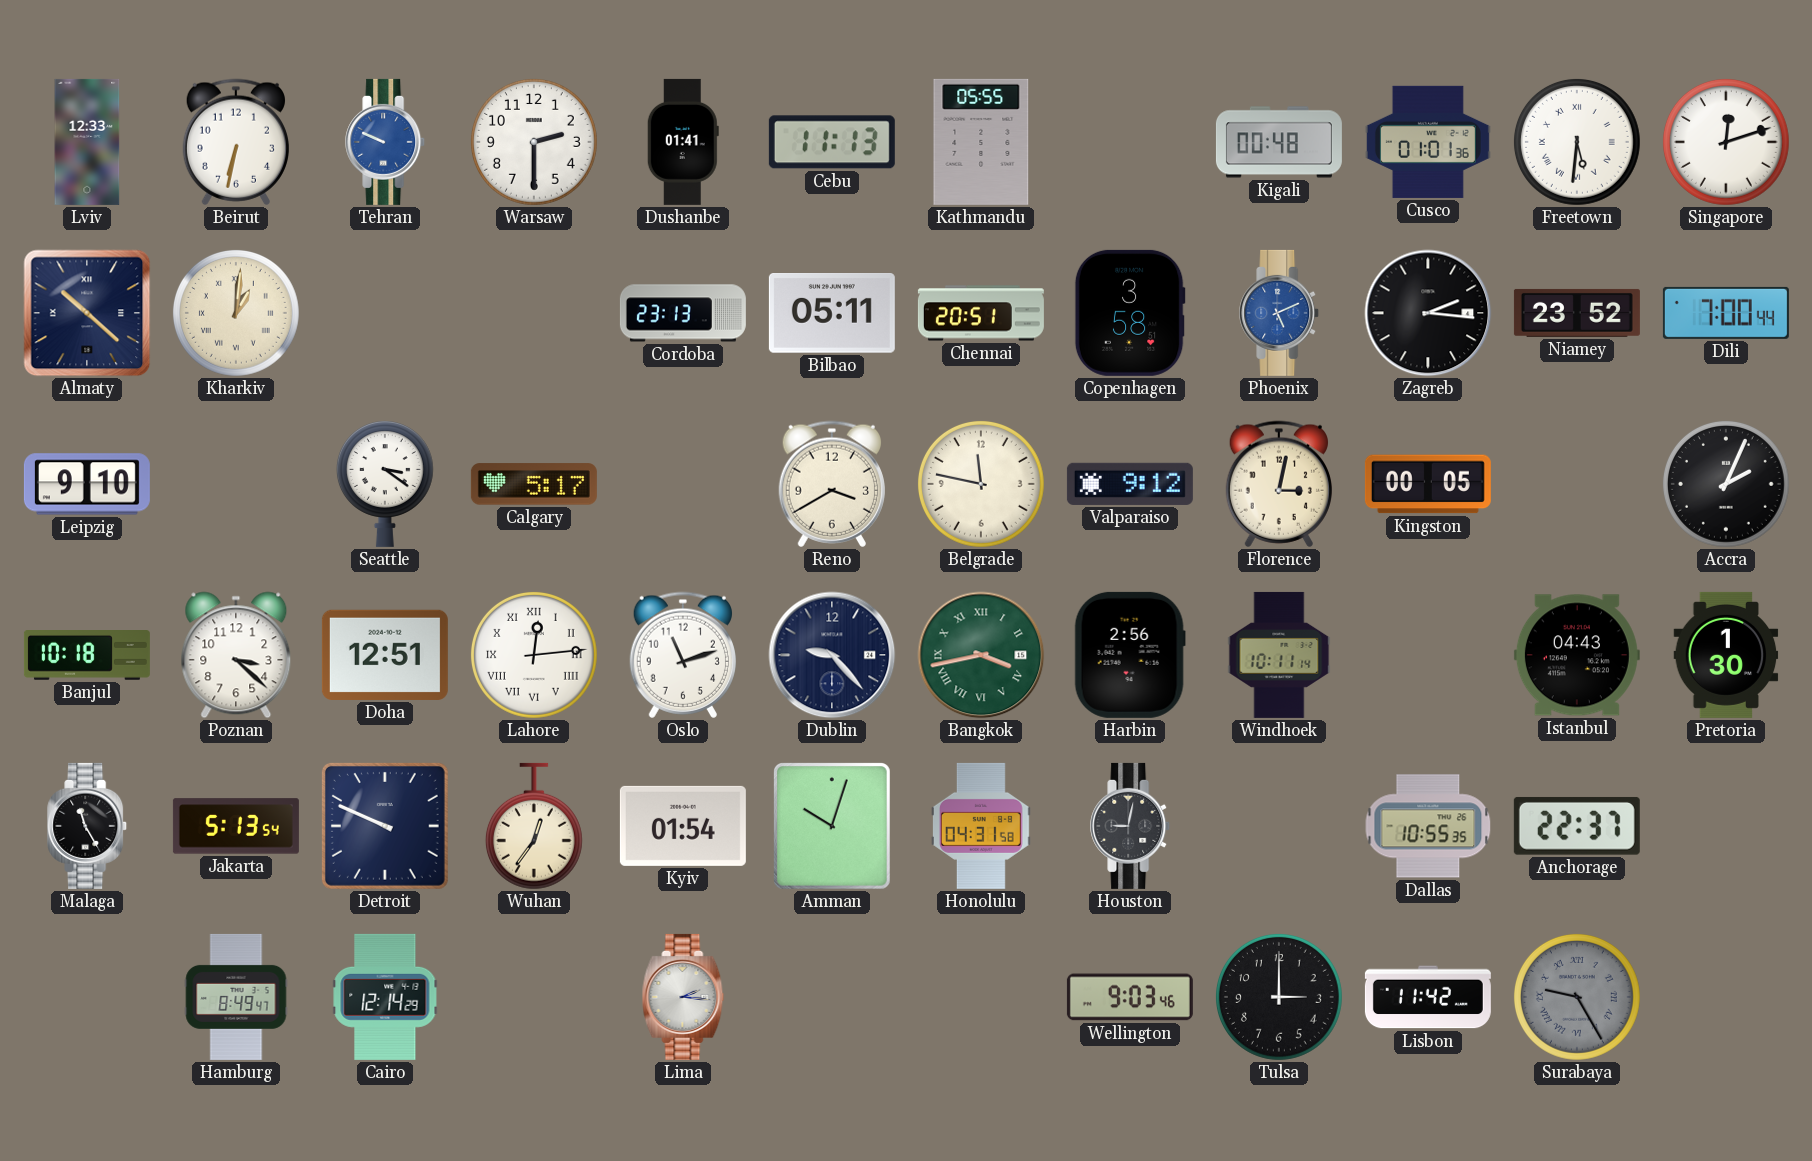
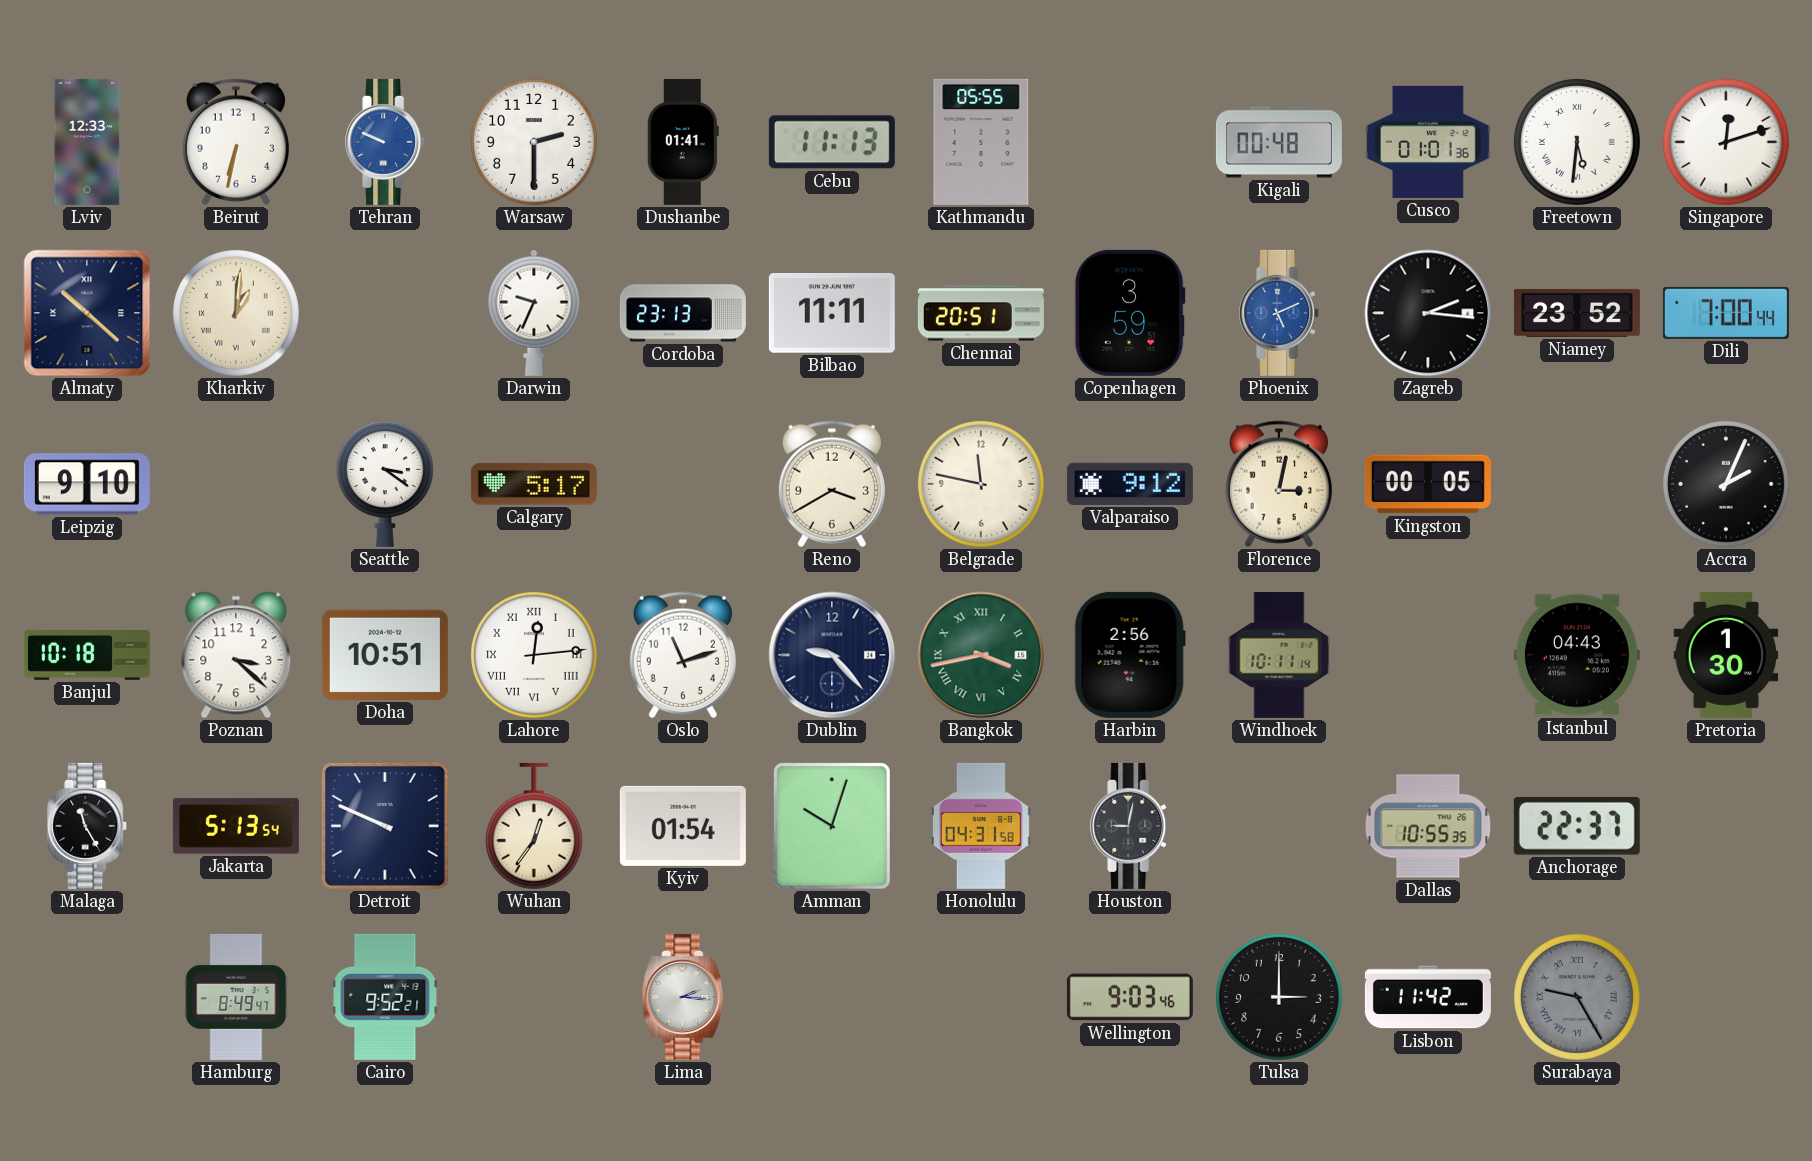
Darwin: none -> 9:34
Bilbao: 05:11 -> 11:11
Copenhagen: 3:58 -> 3:59
Doha: 12:51 -> 10:51
Cairo: 12:14 -> 9:52
